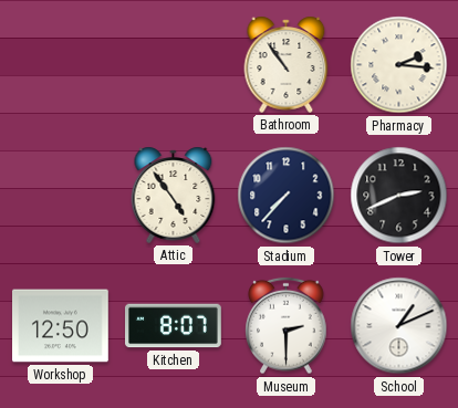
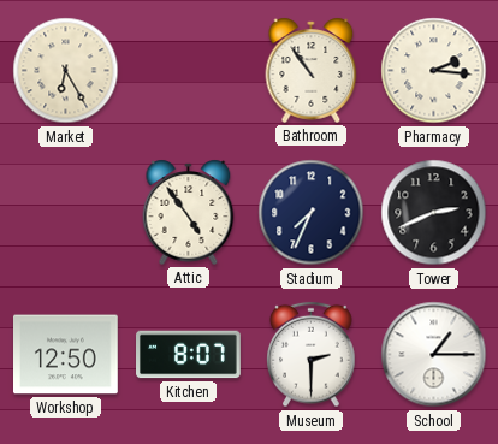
Market: none -> 6:25
Stadium: 7:37 -> 7:34
School: 1:11 -> 1:15
